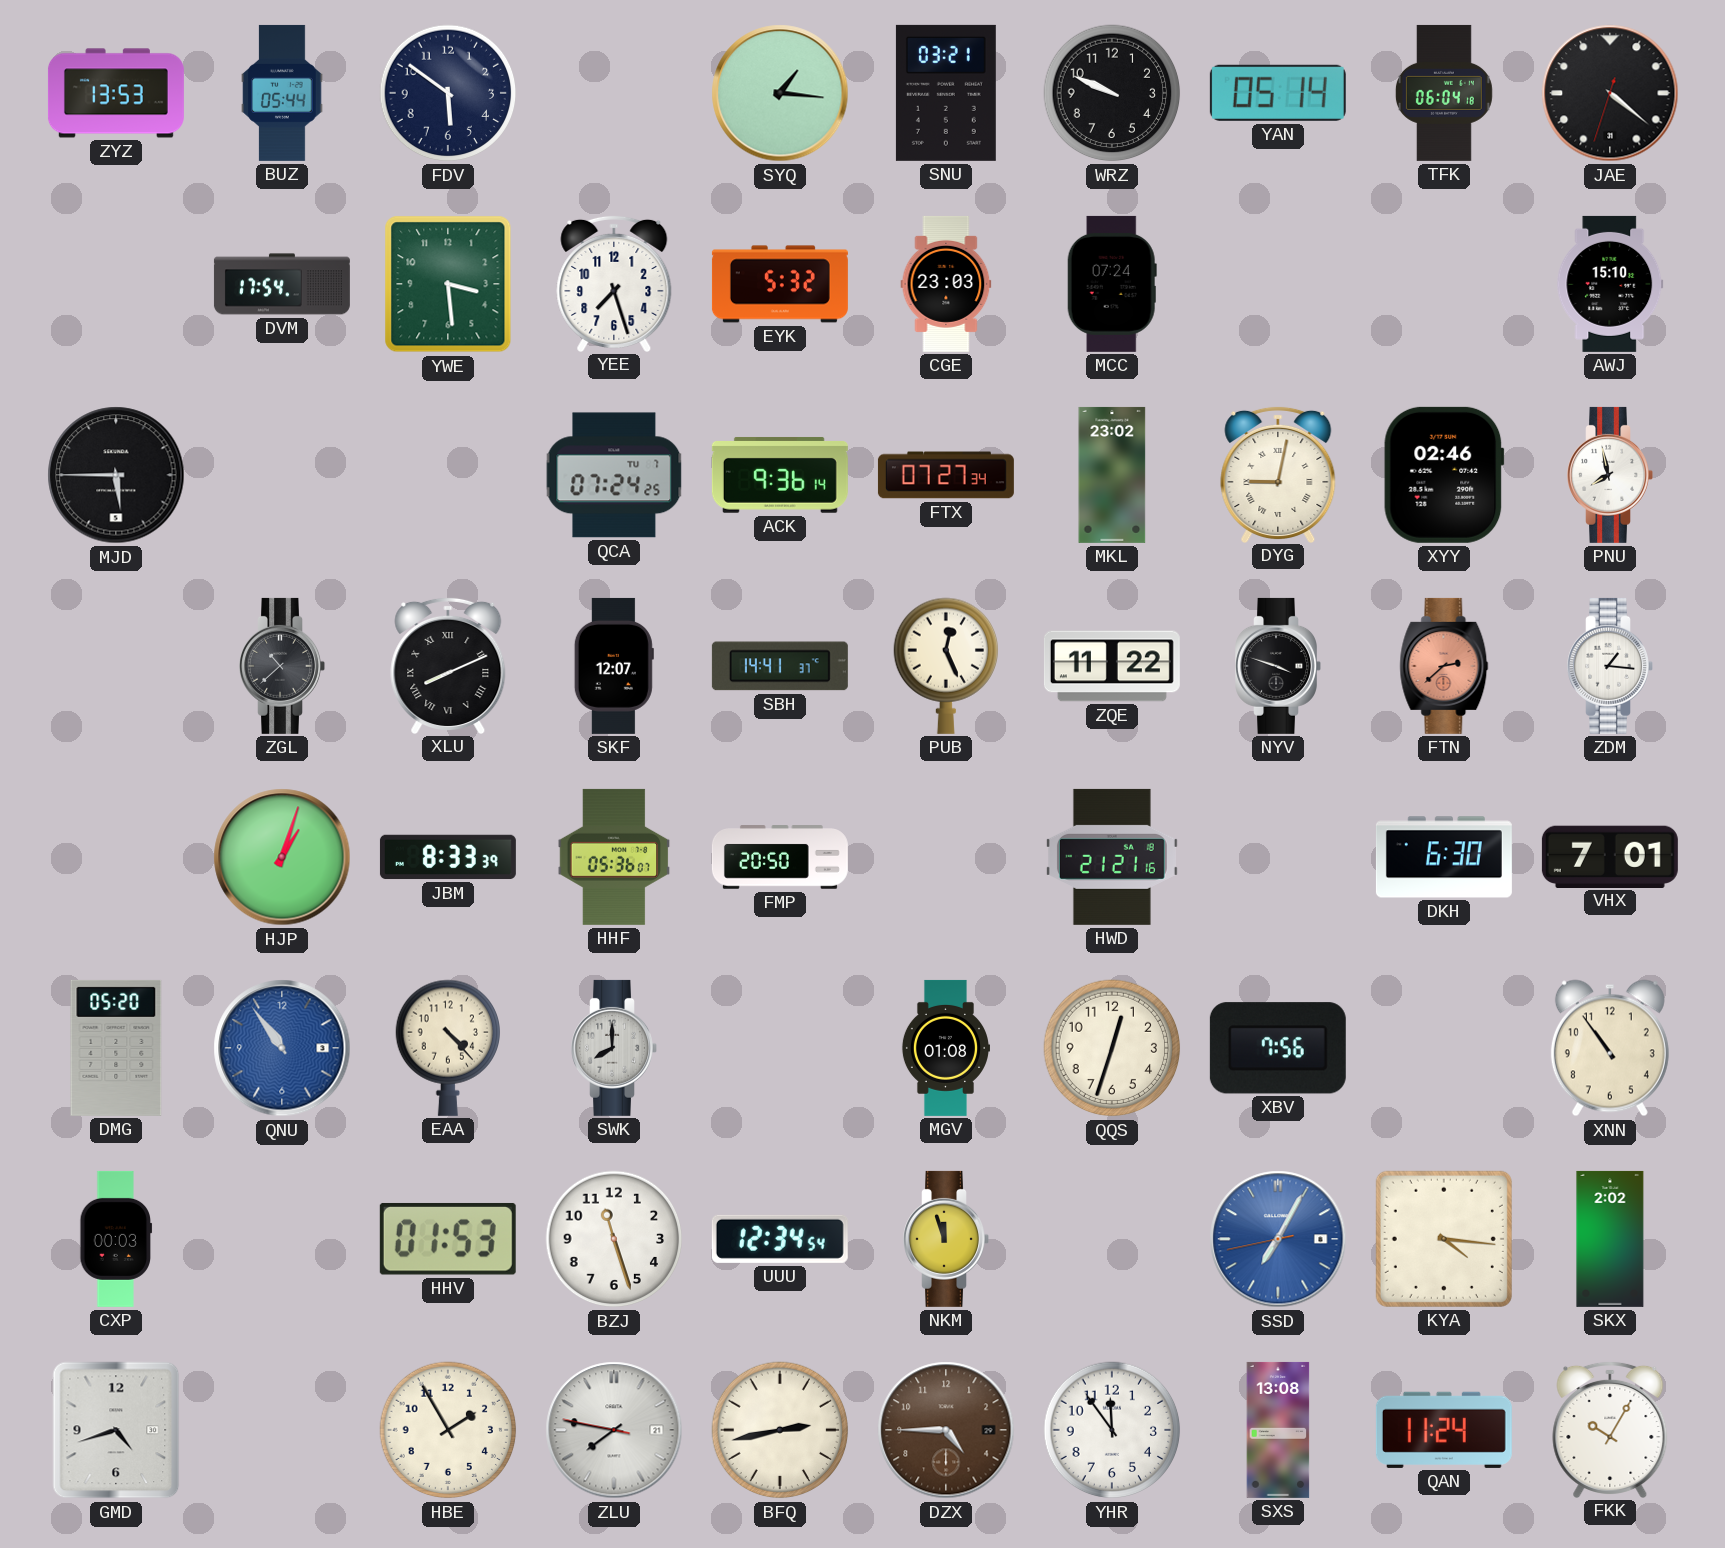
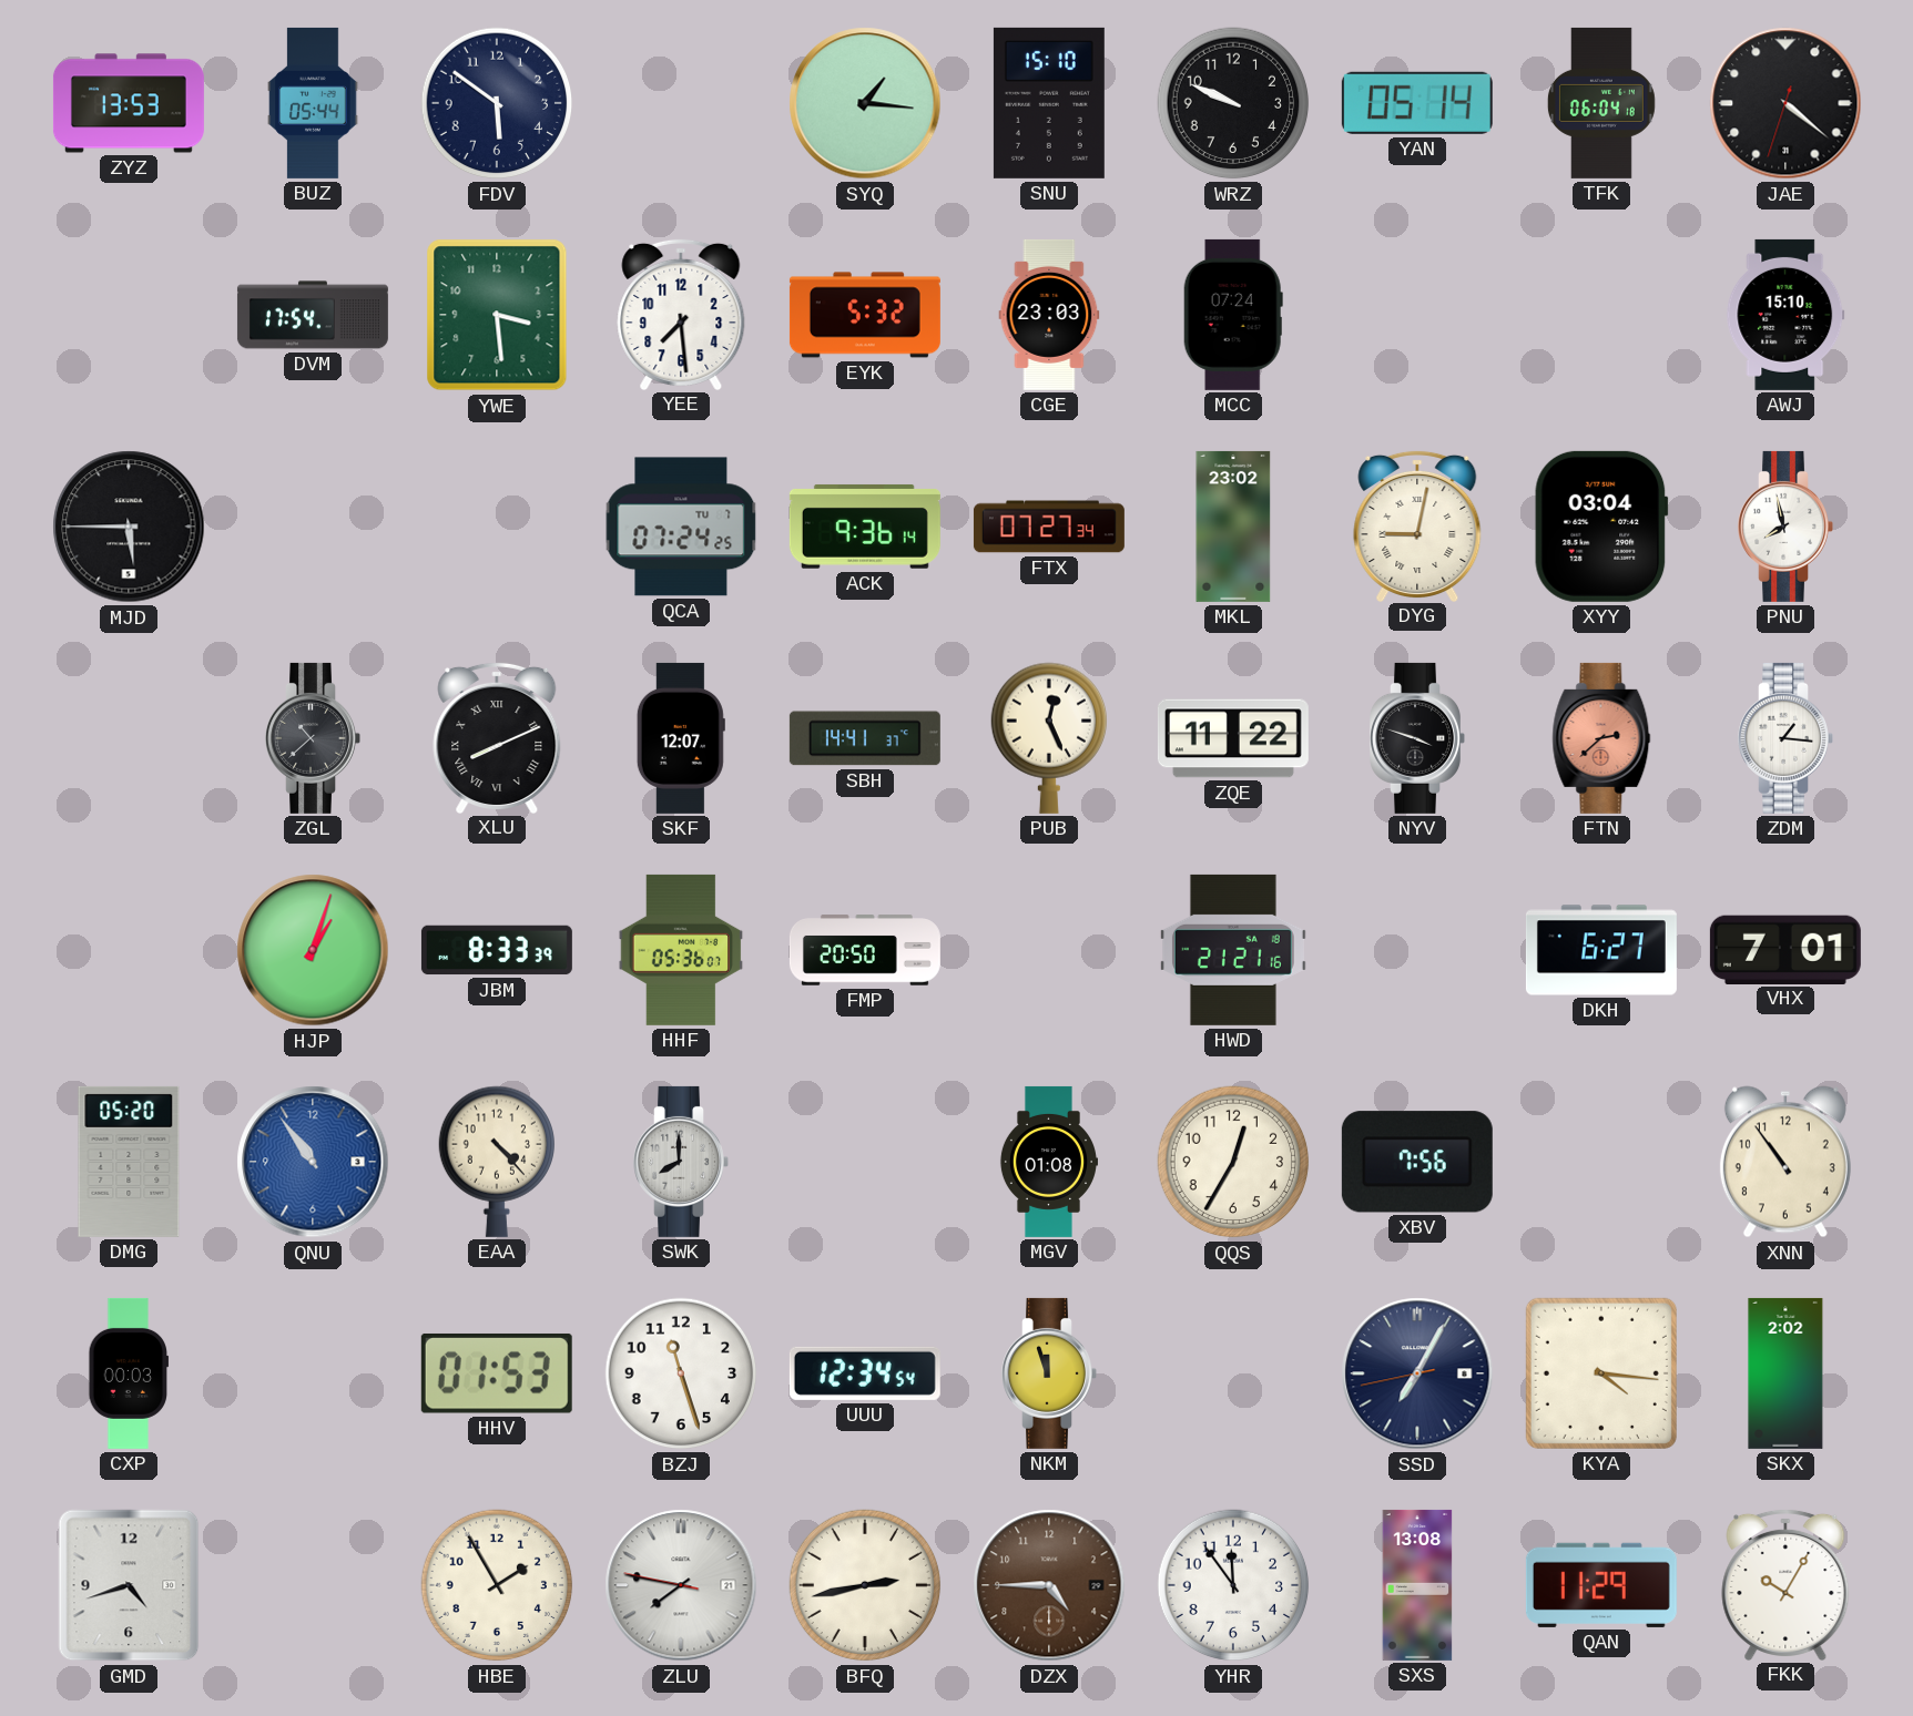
SNU: 03:21 -> 15:10
YEE: 7:27 -> 7:29
XYY: 02:46 -> 03:04
DKH: 6:30 -> 6:27
QQS: 12:33 -> 12:35
SSD dial: blue -> navy
QAN: 11:24 -> 11:29
